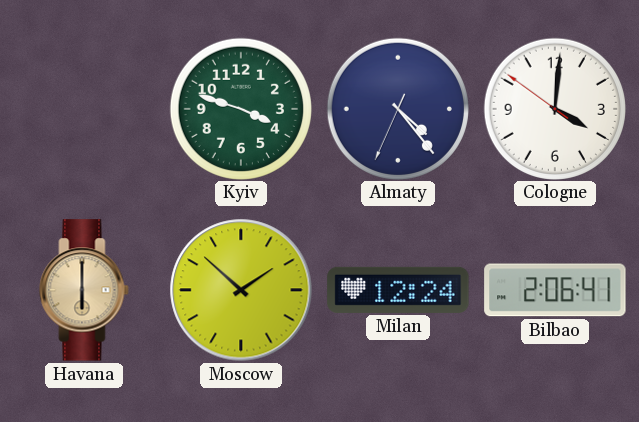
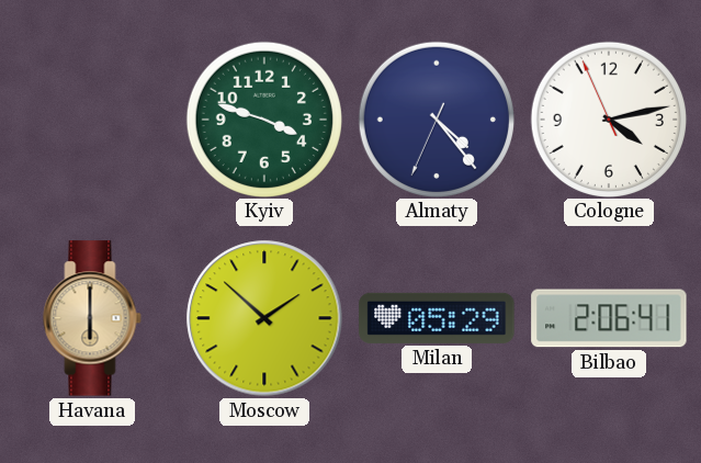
Cologne: 4:00 -> 4:12
Milan: 12:24 -> 05:29
